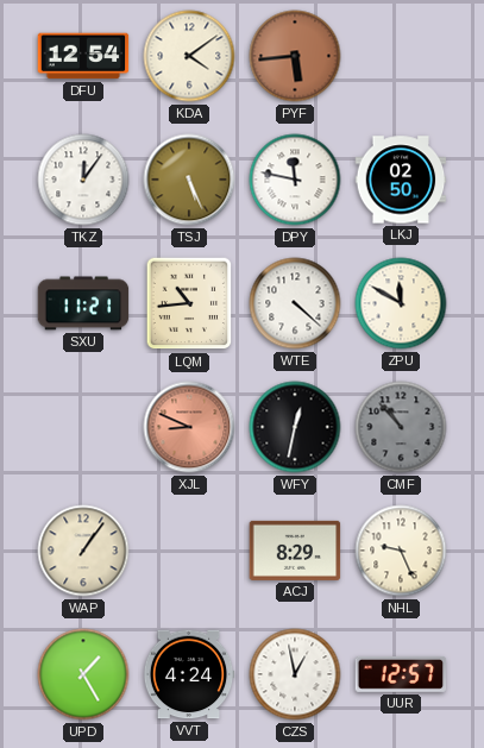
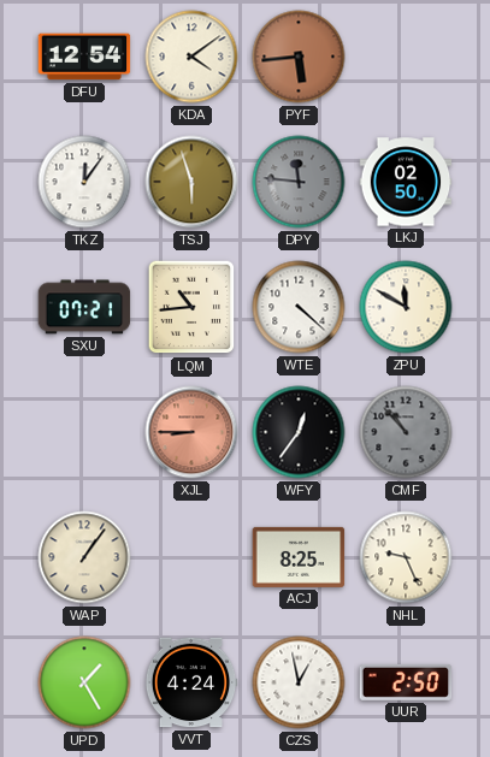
TSJ: 5:26 -> 5:57
DPY: 11:47 -> 11:46
DPY dial: white -> grey
SXU: 11:21 -> 07:21
XJL: 8:49 -> 8:45
WFY: 12:32 -> 12:36
ACJ: 8:29 -> 8:25
UUR: 12:57 -> 2:50
